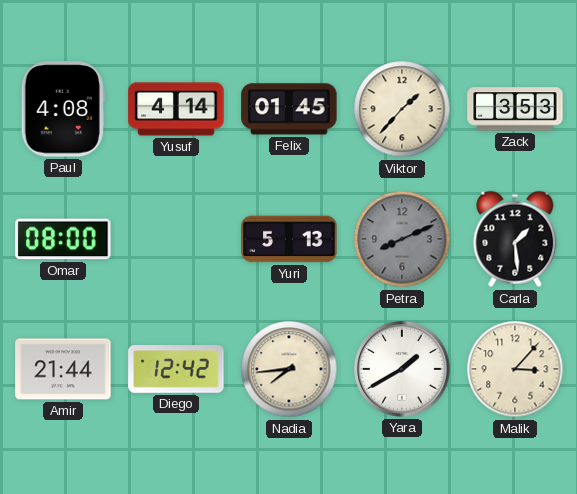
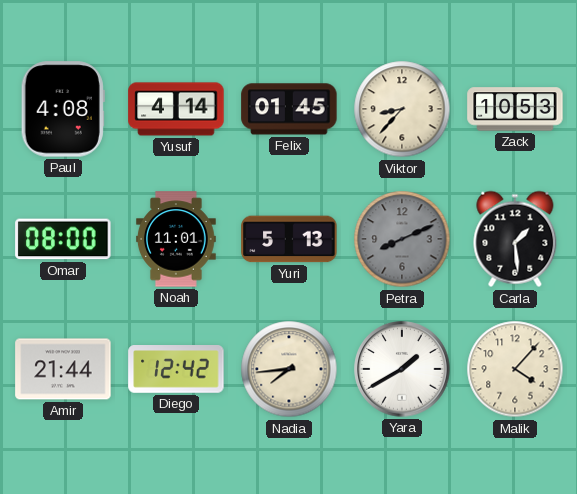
Viktor: 1:37 -> 8:37
Zack: 3:53 -> 10:53
Noah: none -> 11:01
Malik: 3:07 -> 4:07
